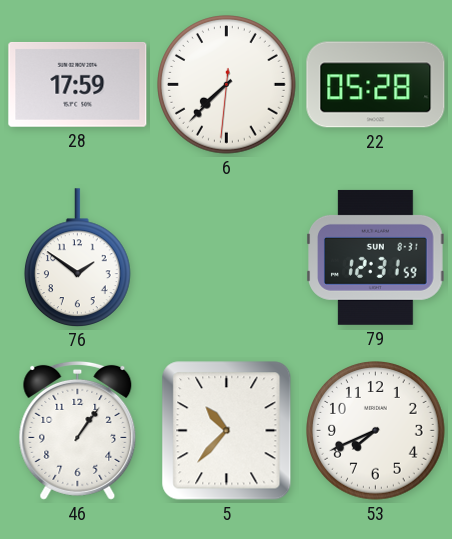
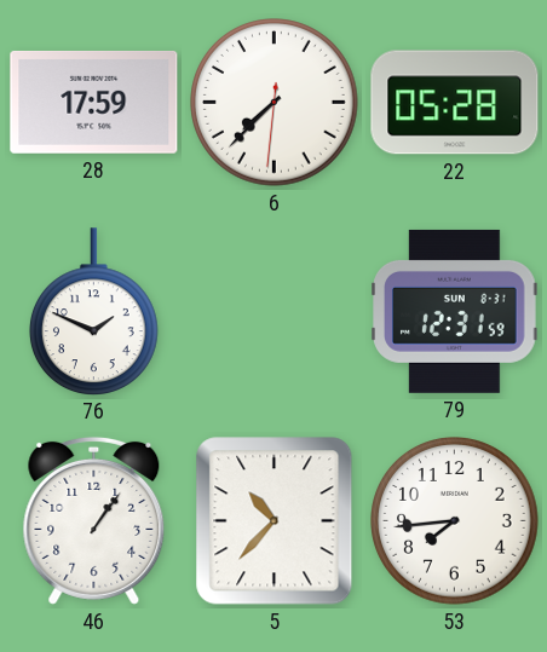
76: 1:51 -> 1:49
53: 7:41 -> 7:44
